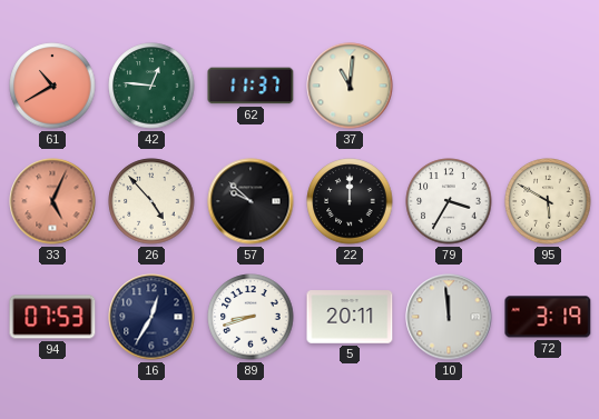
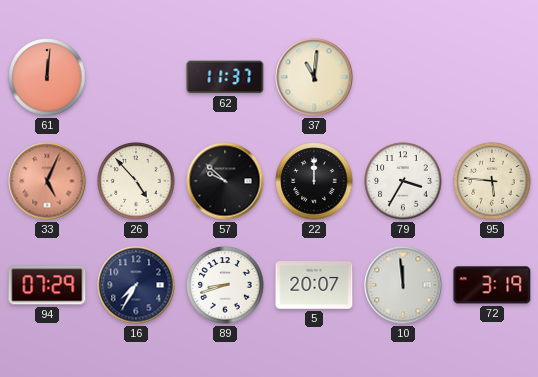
61: 10:40 -> 12:01
42: 12:46 -> none
95: 5:50 -> 5:46
94: 07:53 -> 07:29
16: 12:35 -> 7:35
5: 20:11 -> 20:07
